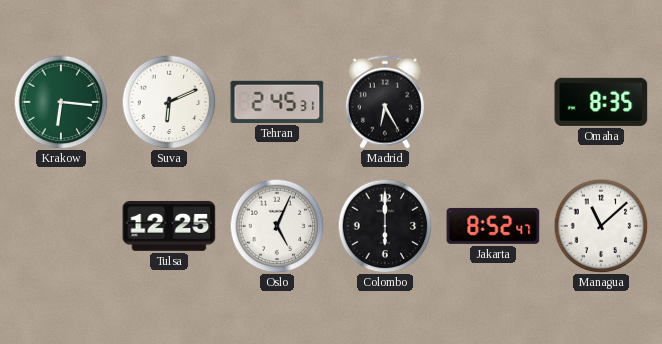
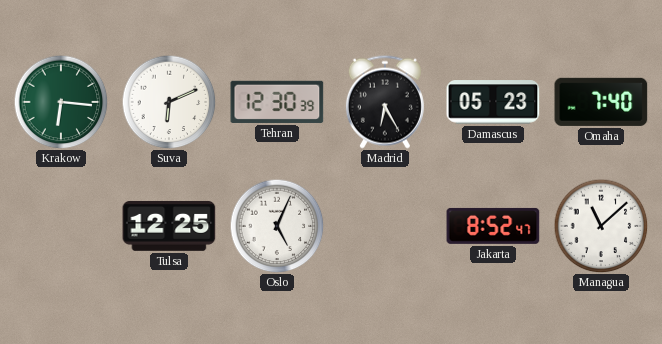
Tehran: 2:45 -> 12:30
Damascus: none -> 05:23
Omaha: 8:35 -> 7:40
Colombo: 6:00 -> none
